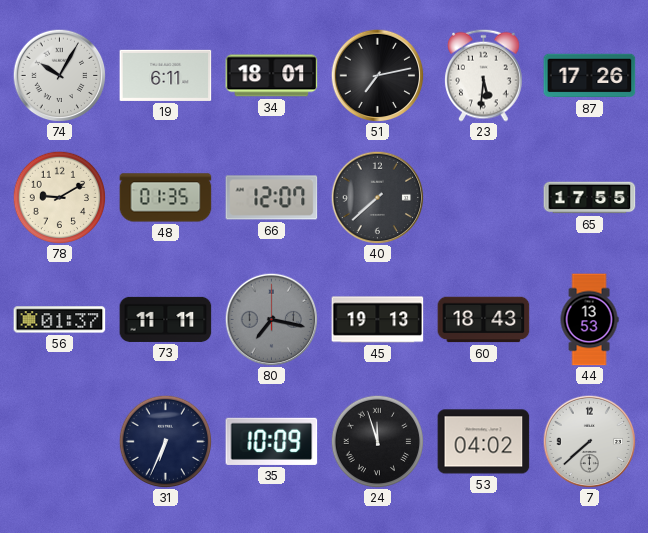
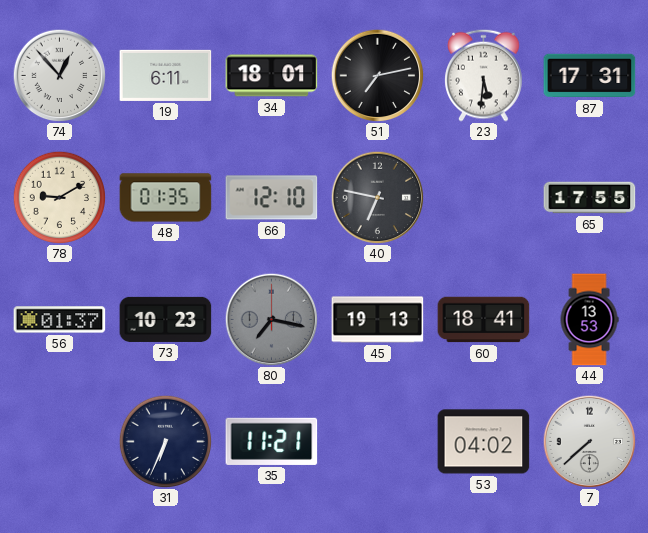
74: 10:05 -> 12:53
87: 17:26 -> 17:31
66: 12:07 -> 12:10
40: 7:38 -> 6:47
73: 11:11 -> 10:23
60: 18:43 -> 18:41
35: 10:09 -> 11:21
24: 11:57 -> none
